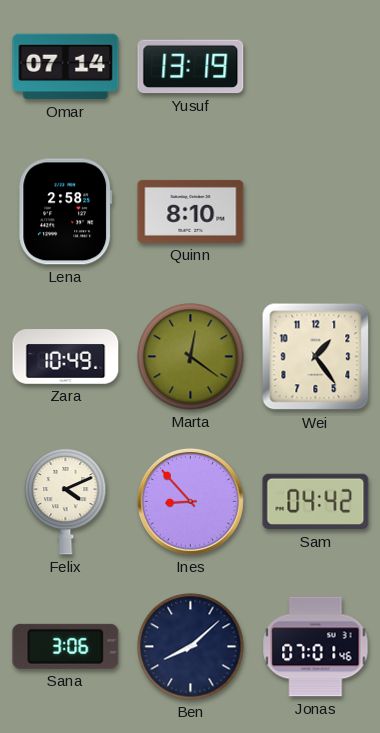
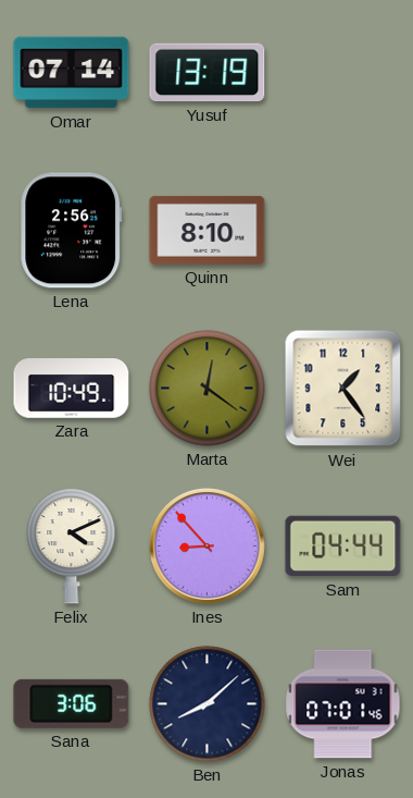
Lena: 2:58 -> 2:56
Sam: 04:42 -> 04:44
